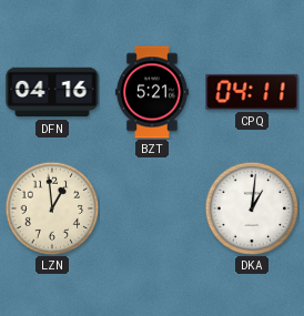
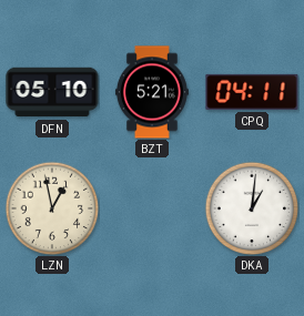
DFN: 04:16 -> 05:10
LZN: 12:59 -> 12:58
